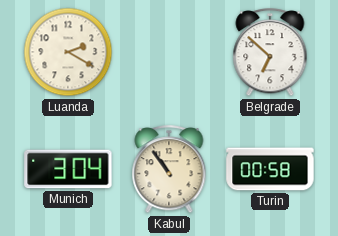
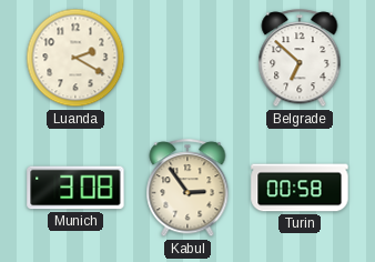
Munich: 3:04 -> 3:08
Kabul: 10:54 -> 2:54
